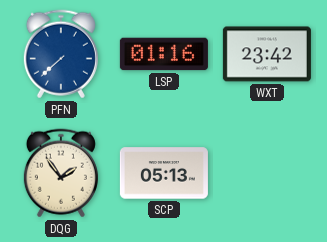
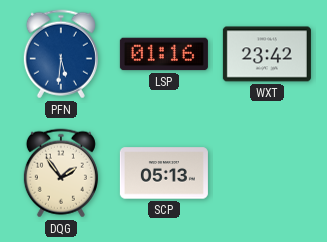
PFN: 7:38 -> 5:31
